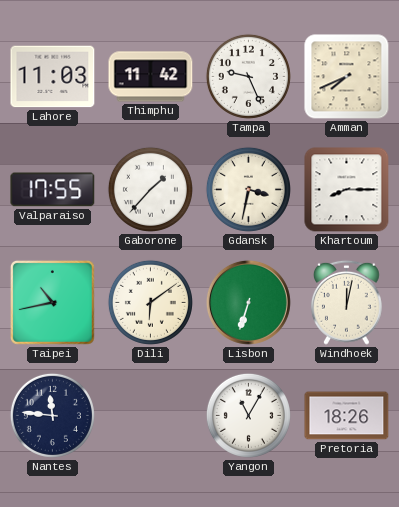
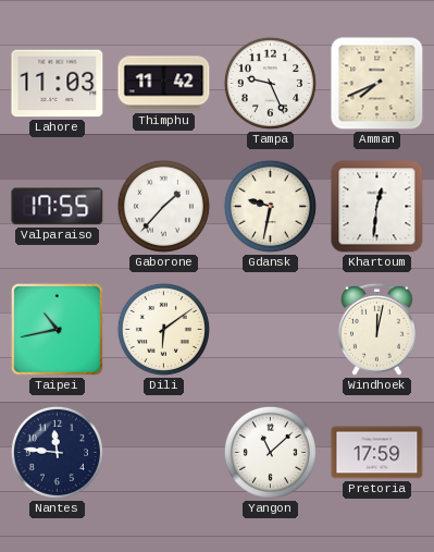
Gdansk: 3:32 -> 9:32
Khartoum: 8:15 -> 12:31
Lisbon: 6:33 -> none
Yangon: 11:05 -> 11:08
Pretoria: 18:26 -> 17:59
